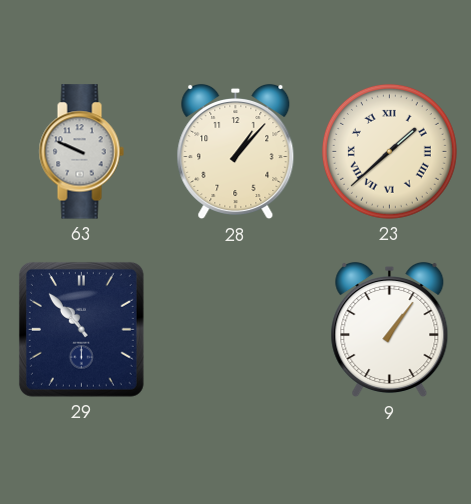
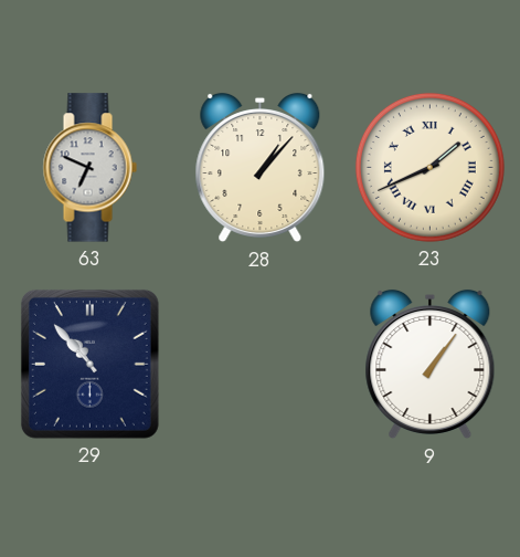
63: 9:49 -> 6:49
23: 1:38 -> 1:41
